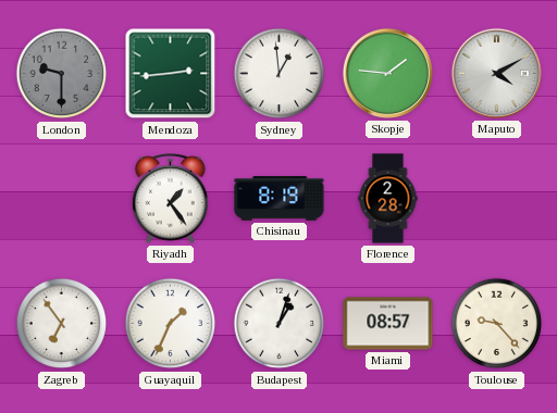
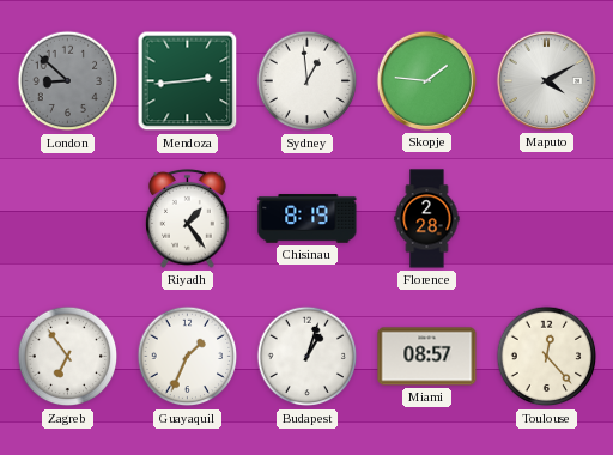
London: 9:30 -> 8:52
Toulouse: 9:23 -> 12:23
